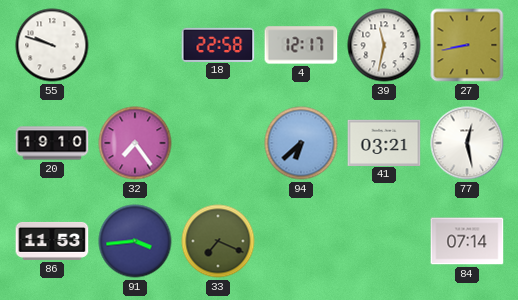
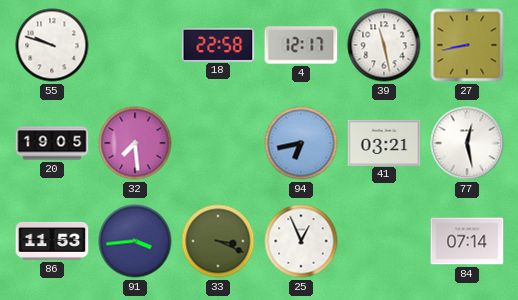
39: 11:32 -> 11:28
20: 19:10 -> 19:05
32: 7:24 -> 7:29
94: 6:38 -> 6:43
33: 7:19 -> 3:19
25: none -> 12:56
